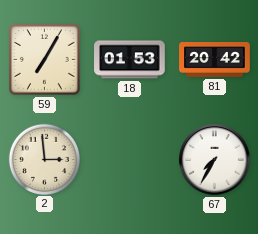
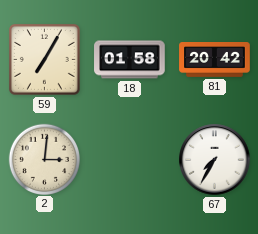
18: 01:53 -> 01:58
2: 2:59 -> 3:01
